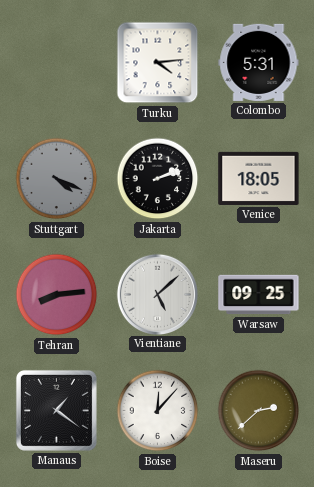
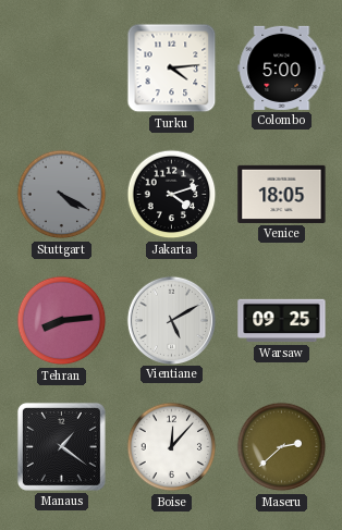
Colombo: 5:31 -> 5:00
Stuttgart: 4:19 -> 4:20
Jakarta: 2:12 -> 4:12
Vientiane: 5:08 -> 5:10
